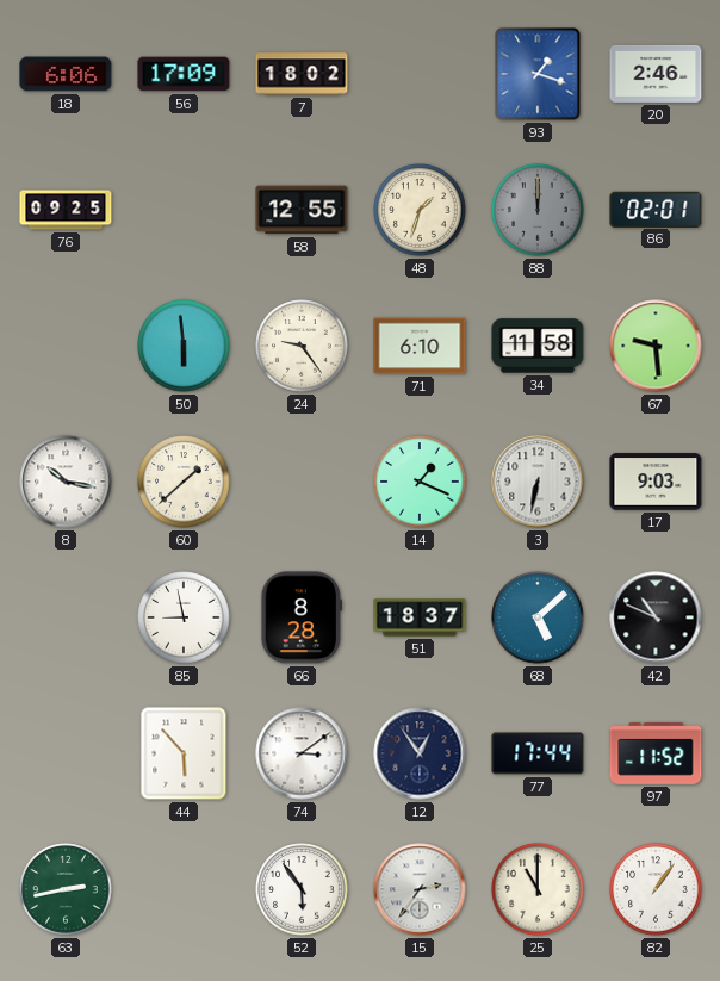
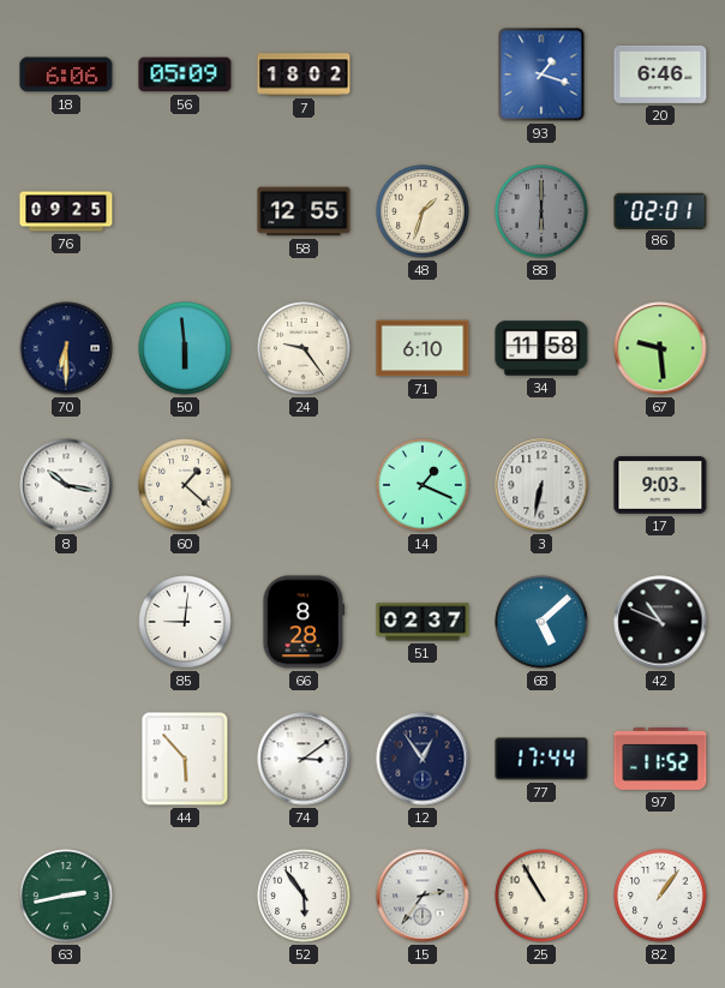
56: 17:09 -> 05:09
20: 2:46 -> 6:46
88: 12:00 -> 6:00
70: none -> 6:30
60: 1:38 -> 1:22
85: 8:58 -> 9:01
51: 18:37 -> 02:37
25: 11:00 -> 10:55
